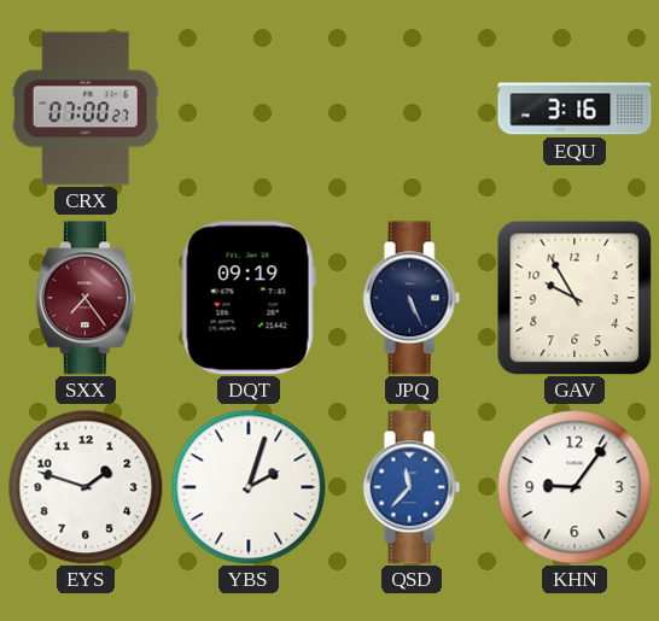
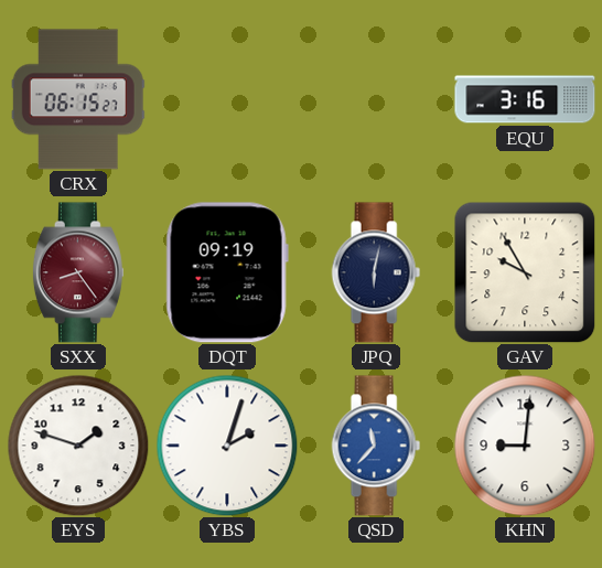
CRX: 07:00 -> 06:15
SXX: 7:24 -> 8:24
JPQ: 5:26 -> 6:02
KHN: 9:06 -> 9:01
